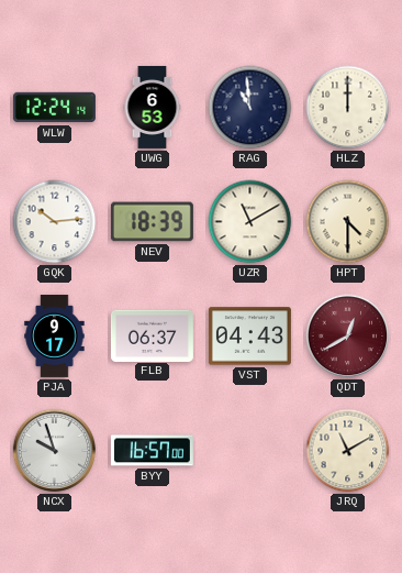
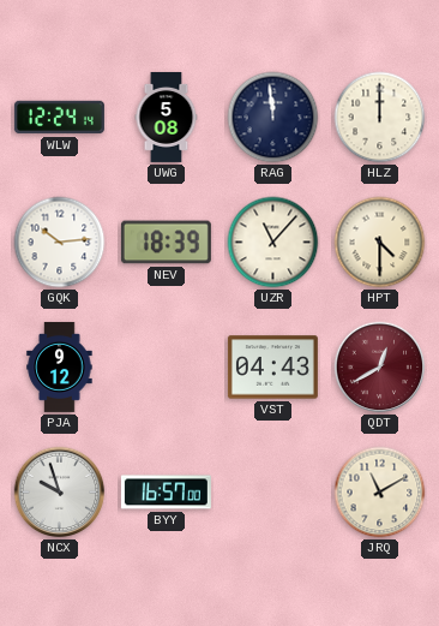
UWG: 6:53 -> 5:08
RAG: 10:59 -> 11:59
UZR: 11:10 -> 11:07
PJA: 9:17 -> 9:12
FLB: 06:37 -> none
